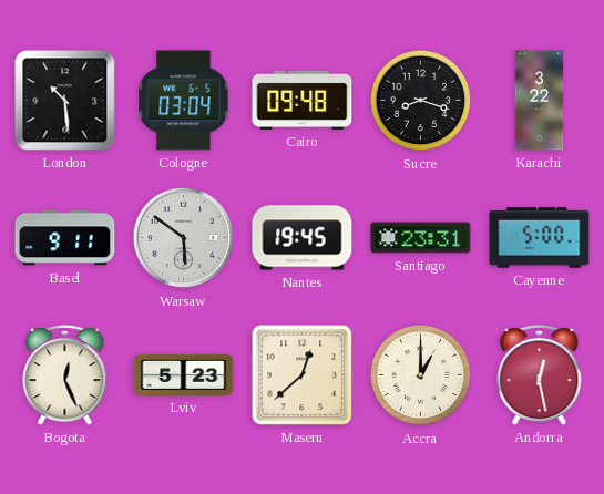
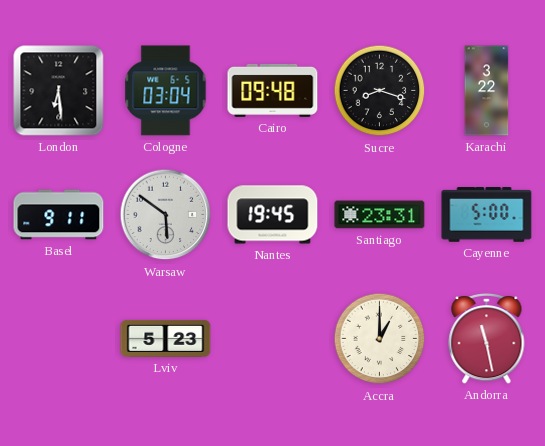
London: 10:29 -> 6:29
Bogota: 12:26 -> none
Maseru: 12:38 -> none
Andorra: 12:28 -> 11:28
